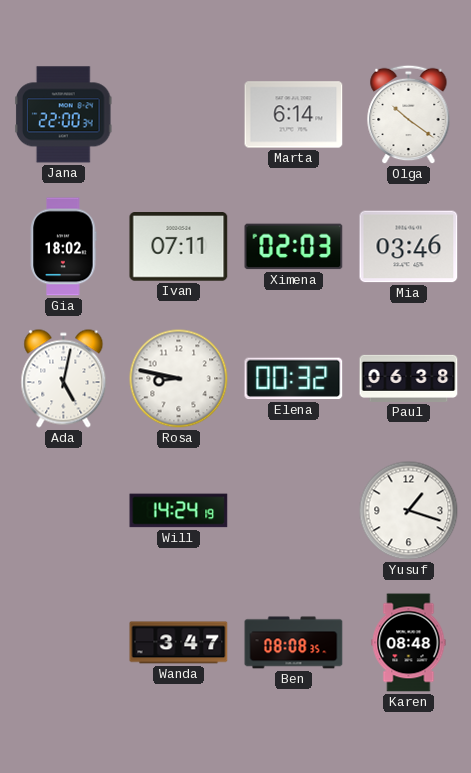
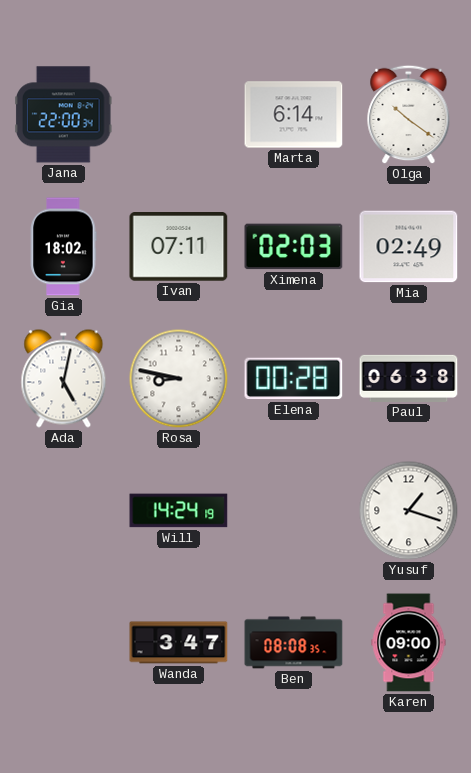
Mia: 03:46 -> 02:49
Elena: 00:32 -> 00:28
Karen: 08:48 -> 09:00
